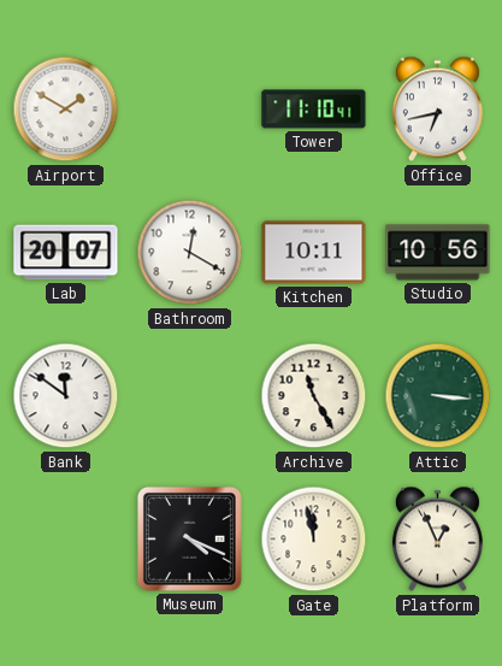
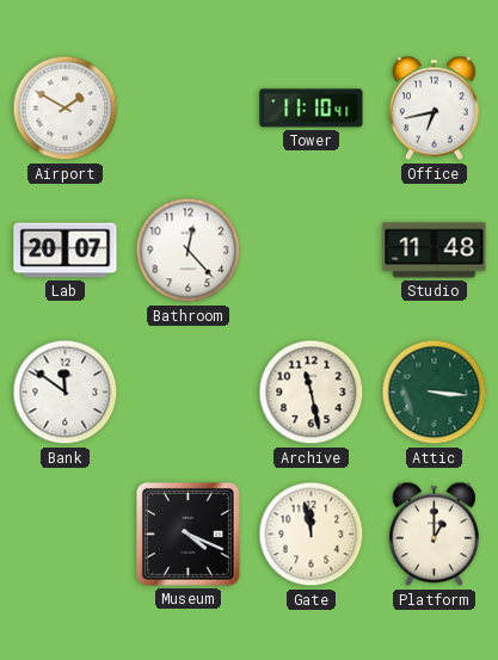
Bathroom: 12:20 -> 12:23
Kitchen: 10:11 -> none
Studio: 10:56 -> 11:48
Archive: 11:25 -> 11:28
Platform: 12:56 -> 1:00
